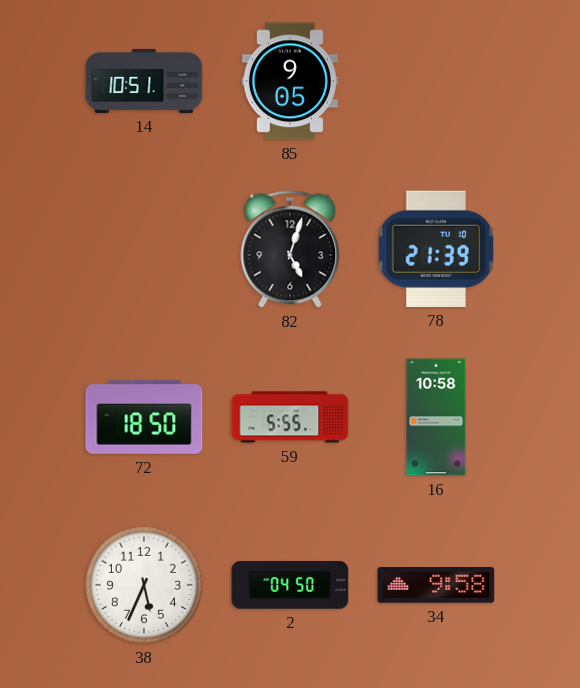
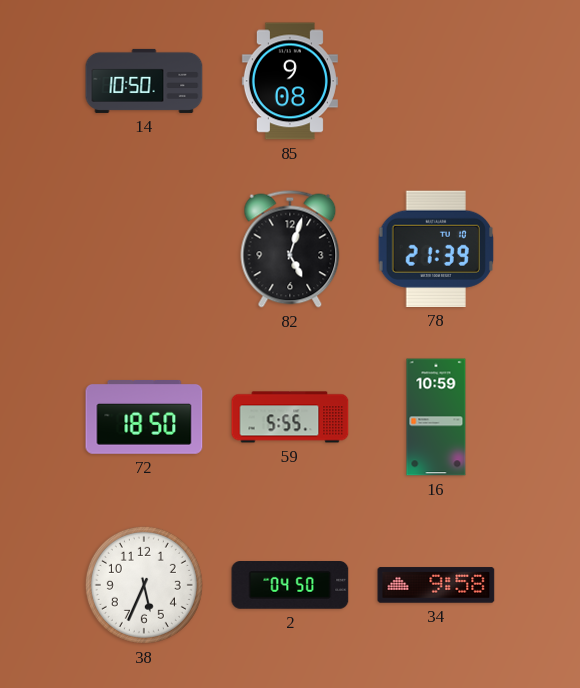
14: 10:51 -> 10:50
85: 9:05 -> 9:08
16: 10:58 -> 10:59
